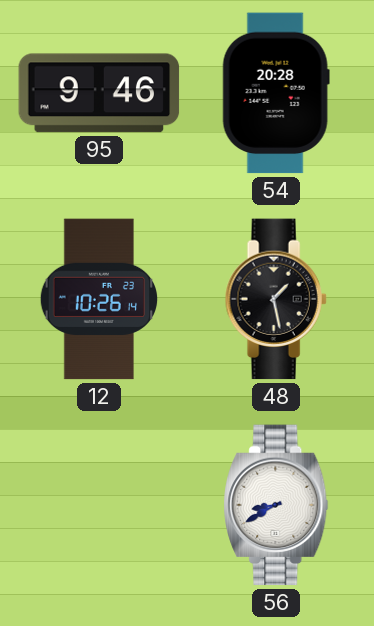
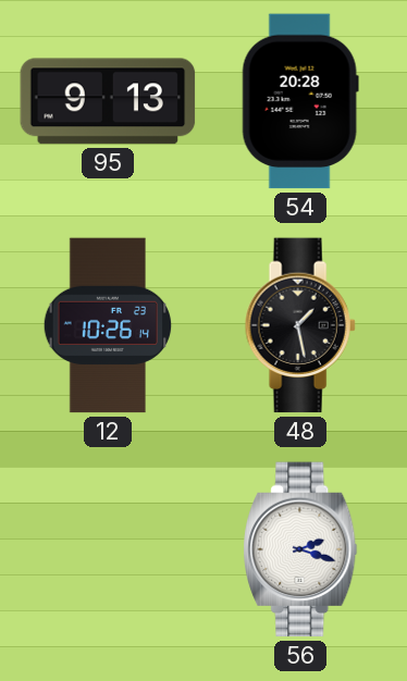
95: 9:46 -> 9:13
56: 8:40 -> 2:18
